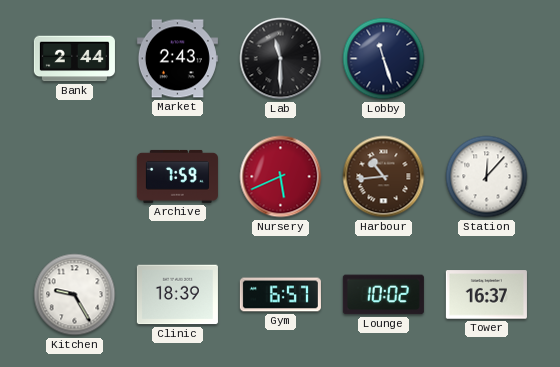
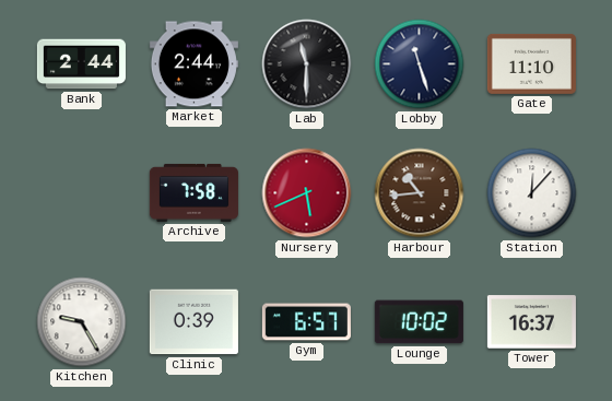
Market: 2:43 -> 2:44
Gate: none -> 11:10
Archive: 7:59 -> 7:58
Clinic: 18:39 -> 0:39
